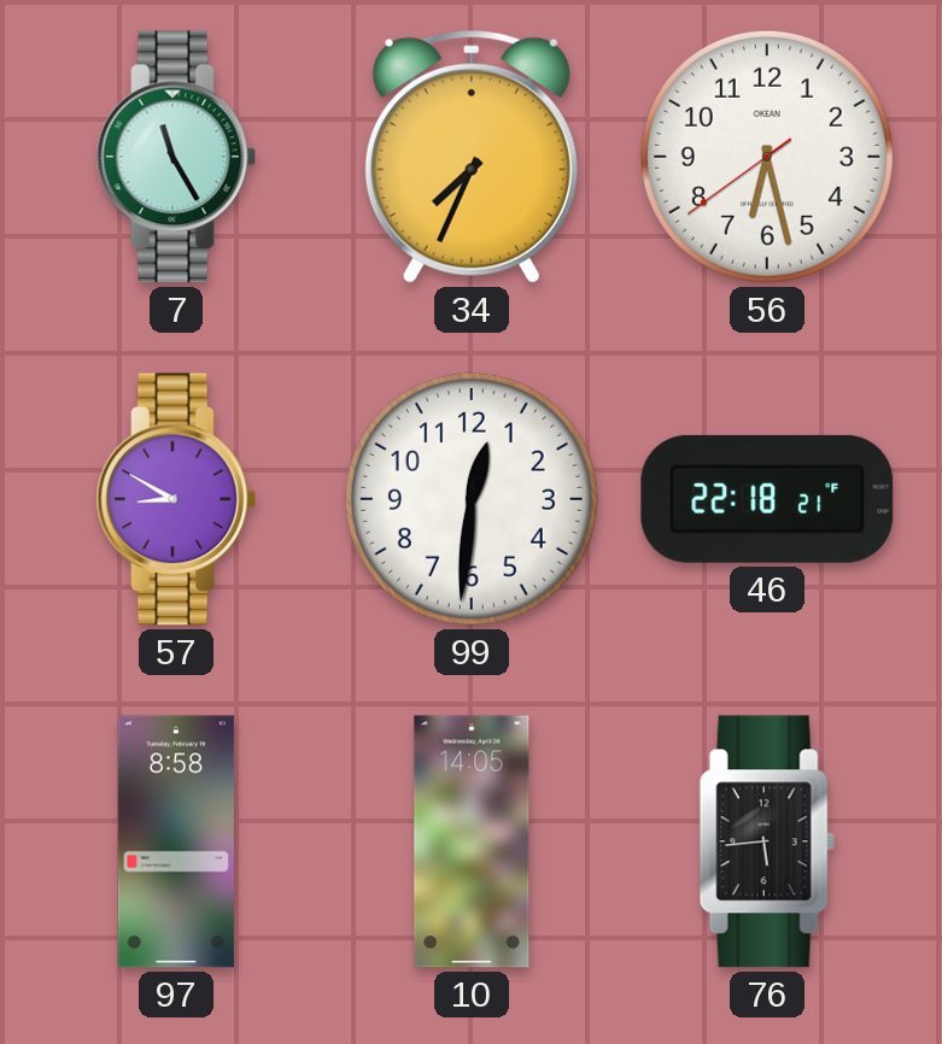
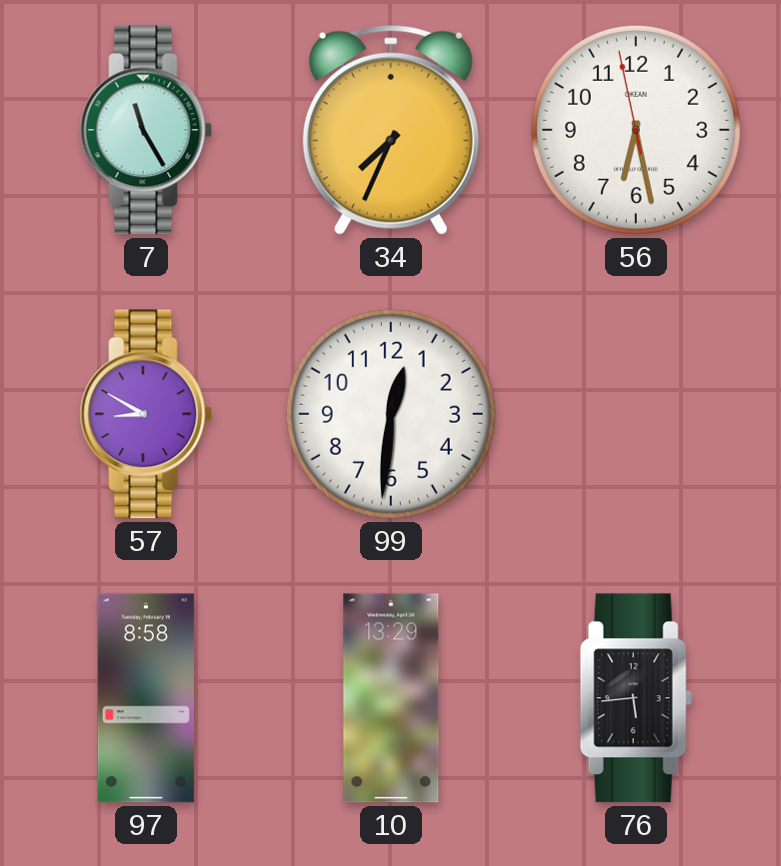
56: 6:27:39 -> 6:27:58
46: 22:18 -> none
10: 14:05 -> 13:29
